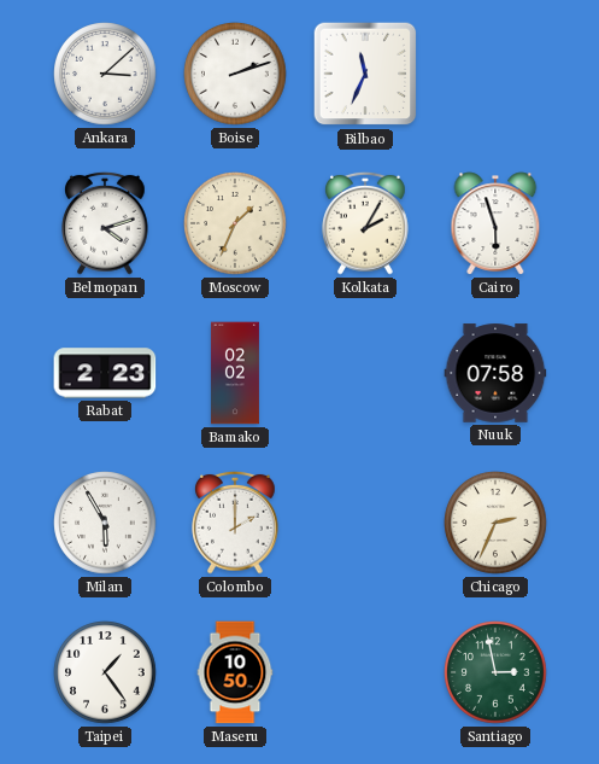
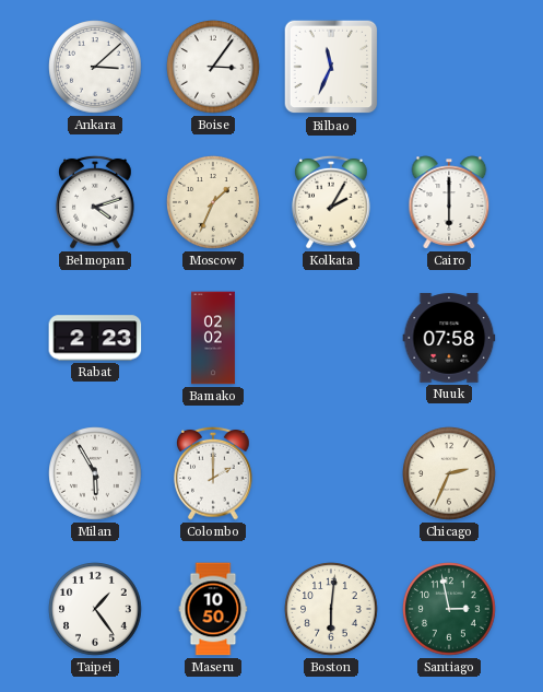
Boise: 2:12 -> 3:06
Cairo: 5:57 -> 6:00
Boston: none -> 6:01
